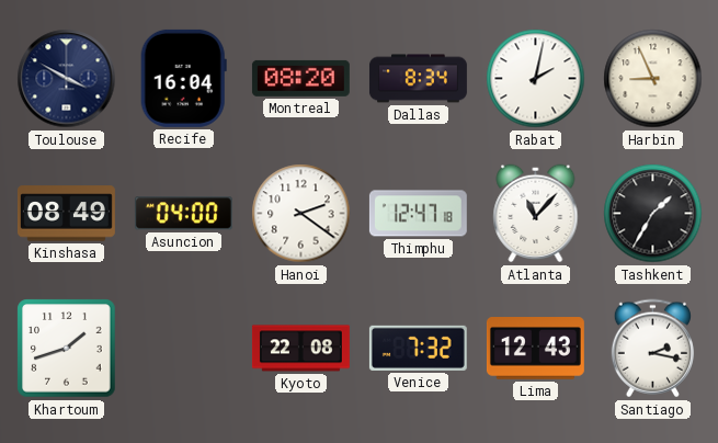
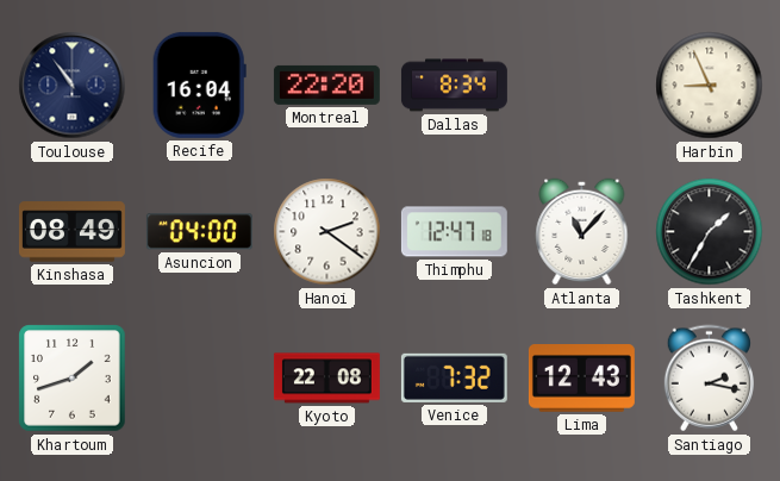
Toulouse: 3:50 -> 10:54
Montreal: 08:20 -> 22:20
Rabat: 2:02 -> none
